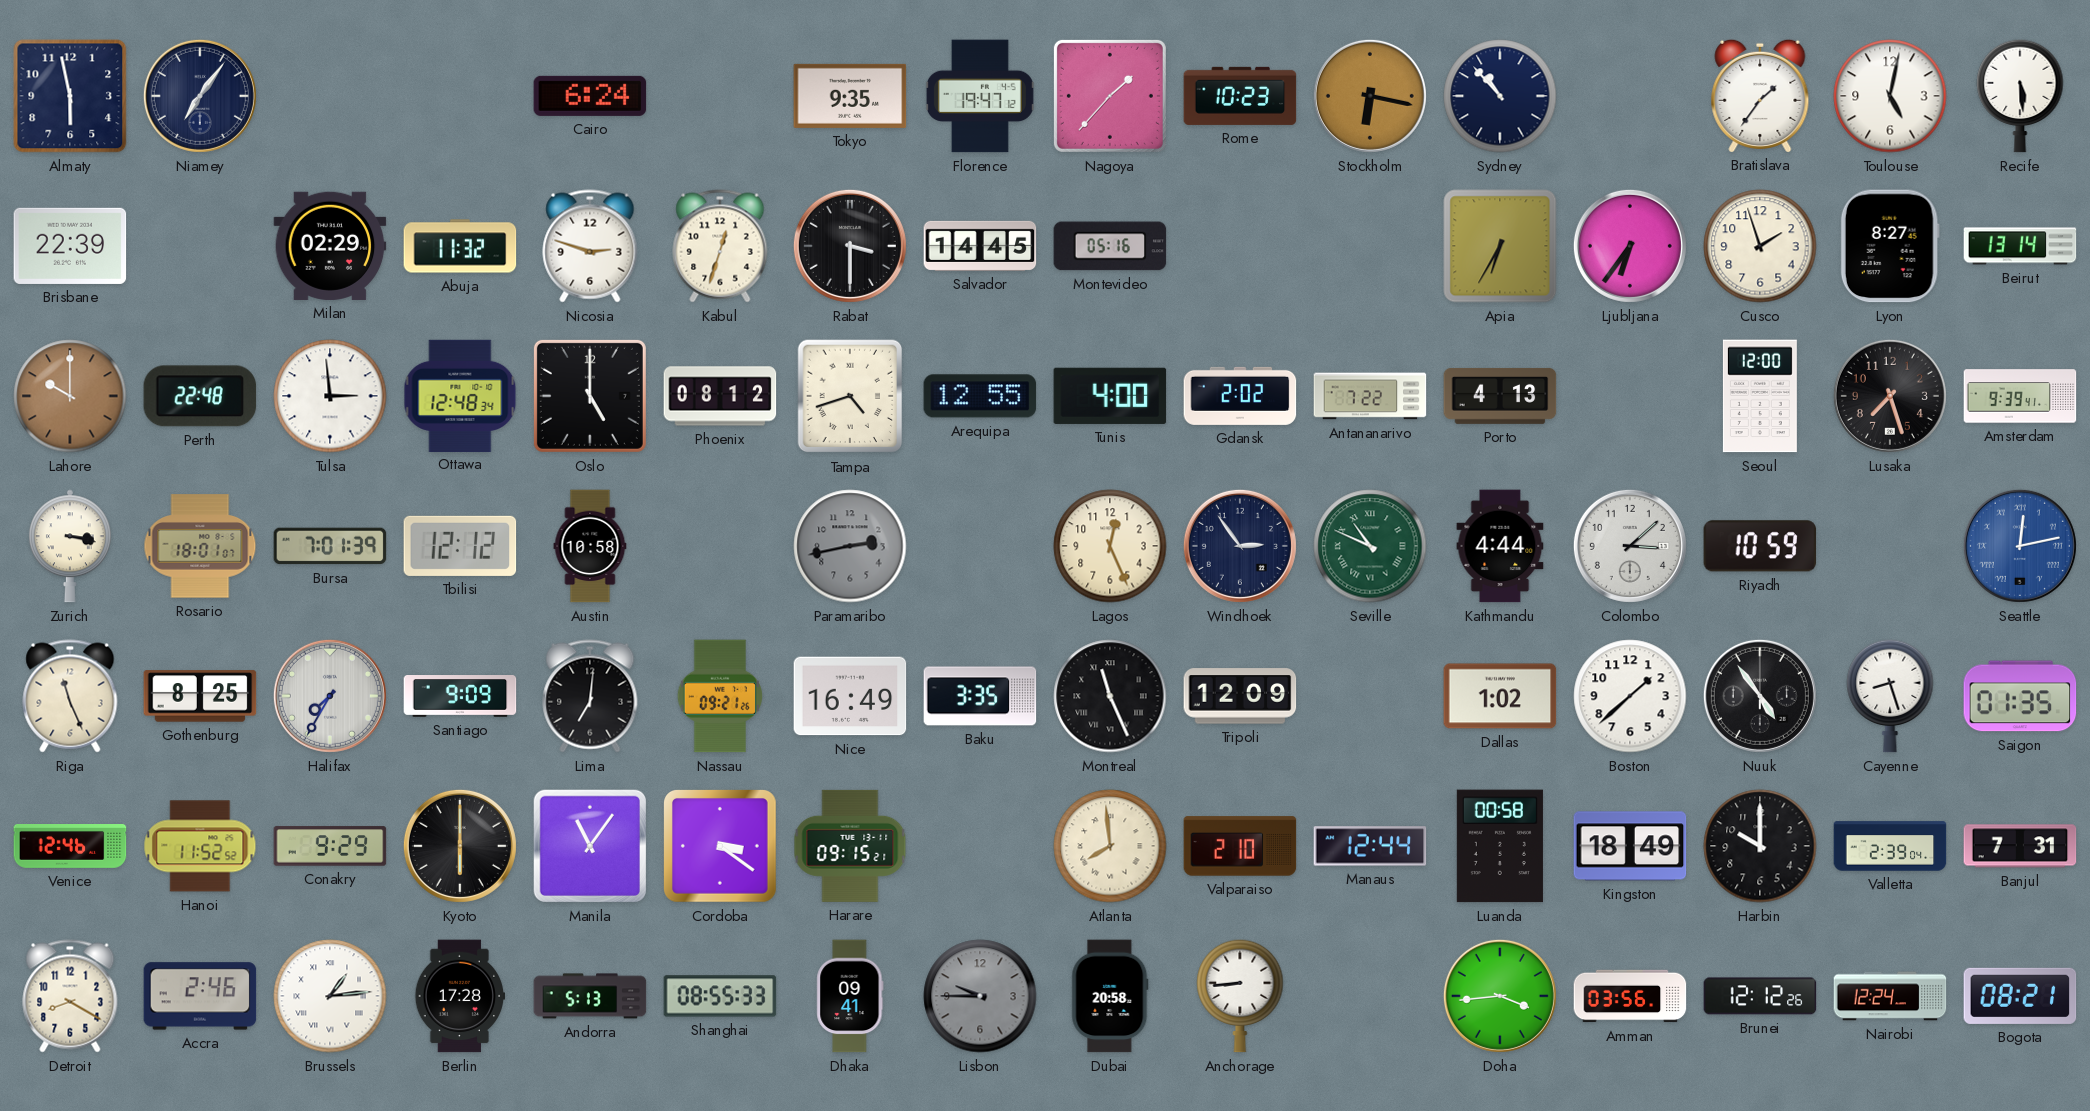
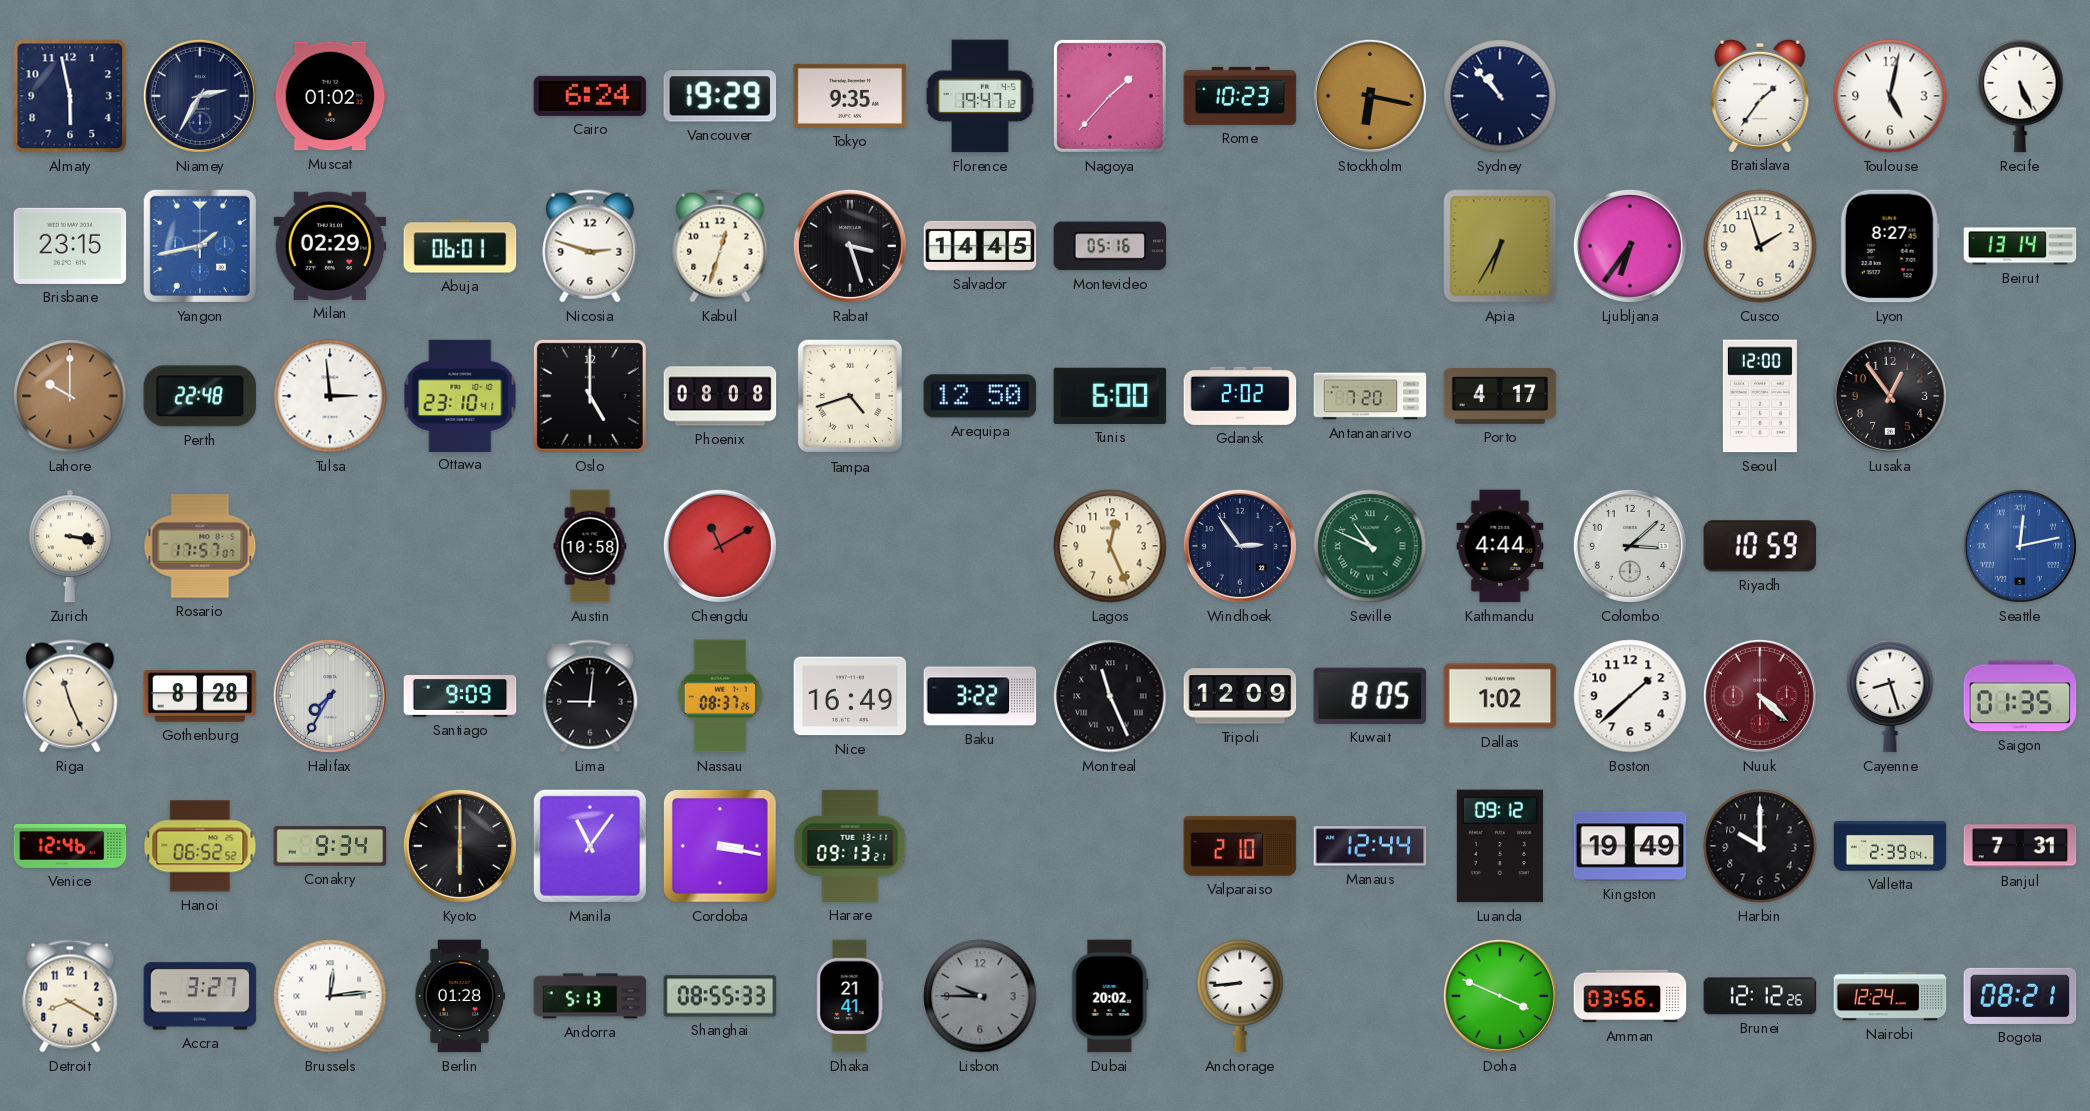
Niamey: 7:06 -> 2:35
Muscat: none -> 01:02
Vancouver: none -> 19:29
Recife: 5:29 -> 5:26
Brisbane: 22:39 -> 23:15
Yangon: none -> 1:43
Abuja: 11:32 -> 06:01
Rabat: 3:30 -> 3:27
Ottawa: 12:48 -> 23:10
Phoenix: 08:12 -> 08:08
Arequipa: 12:55 -> 12:50
Tunis: 4:00 -> 6:00
Antananarivo: 7:22 -> 7:20
Porto: 4:13 -> 4:17
Lusaka: 7:27 -> 12:54
Amsterdam: 9:39 -> none
Rosario: 18:01 -> 17:57
Bursa: 7:01 -> none
Tbilisi: 12:12 -> none
Chengdu: none -> 11:10
Paramaribo: 2:43 -> none
Gothenburg: 8:25 -> 8:28
Lima: 7:01 -> 9:01
Nassau: 09:21 -> 08:37
Baku: 3:35 -> 3:22
Kuwait: none -> 8:05
Nuuk: 4:54 -> 4:22
Nuuk dial: black -> burgundy
Hanoi: 11:52 -> 06:52
Conakry: 9:29 -> 9:34
Cordoba: 3:21 -> 3:17
Harare: 09:15 -> 09:13
Atlanta: 7:59 -> none
Luanda: 00:58 -> 09:12
Kingston: 18:49 -> 19:49
Accra: 2:46 -> 3:27
Brussels: 1:14 -> 12:14
Berlin: 17:28 -> 01:28
Dhaka: 09:41 -> 21:41
Dubai: 20:58 -> 20:02
Doha: 3:44 -> 3:49
